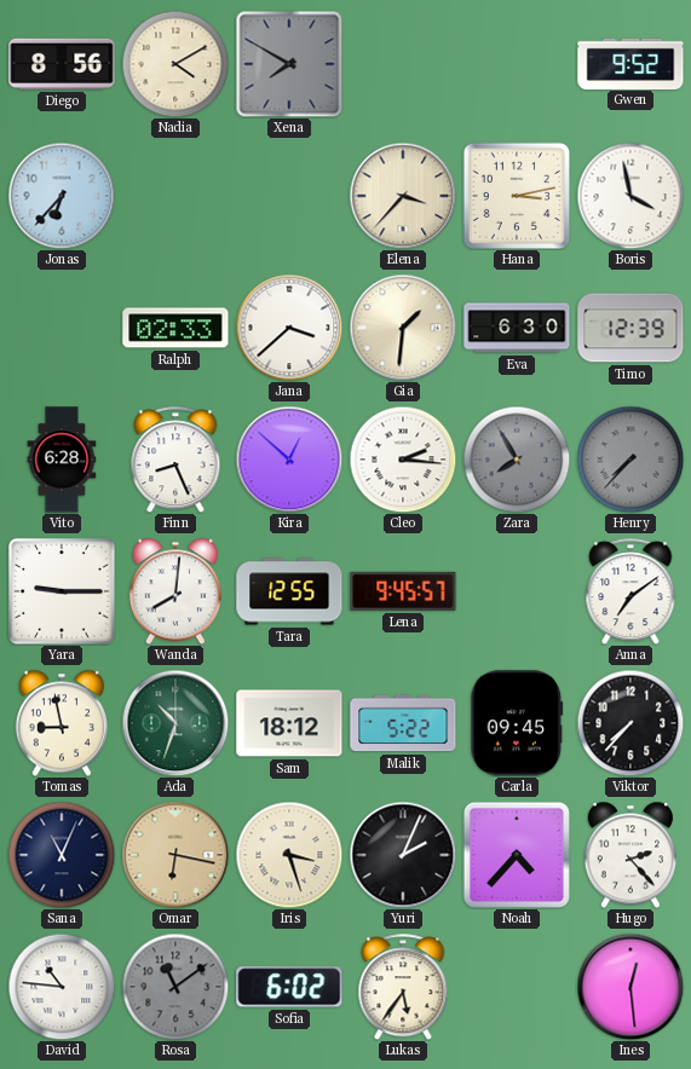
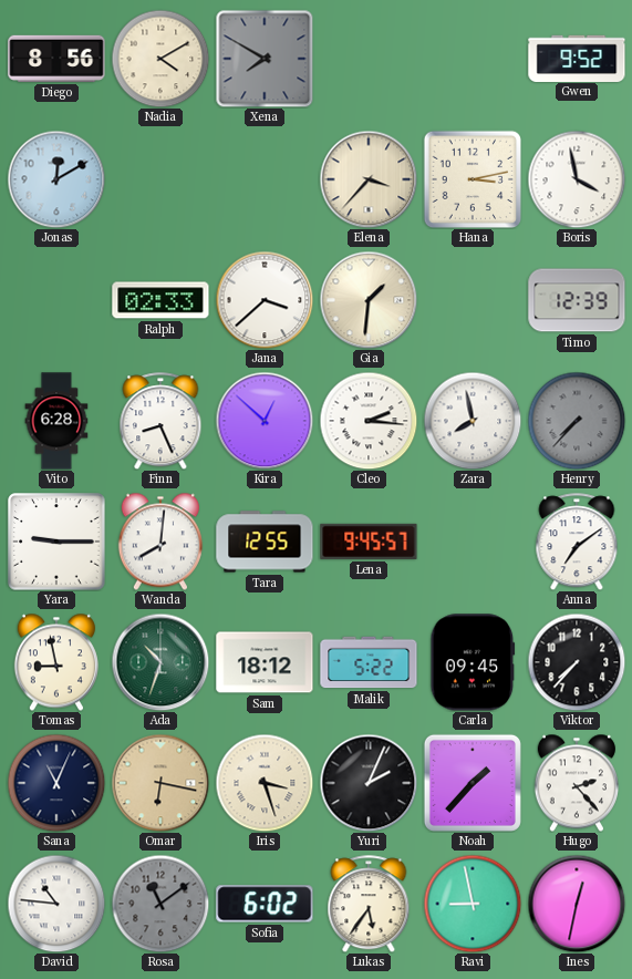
Jonas: 6:37 -> 12:10
Eva: 6:30 -> none
Zara: 7:55 -> 7:58
Zara dial: grey -> white
Noah: 4:37 -> 1:37
Ravi: none -> 8:58
Ines: 12:29 -> 12:32
